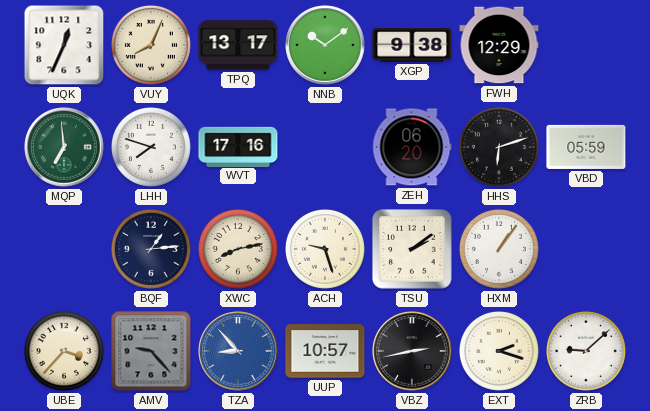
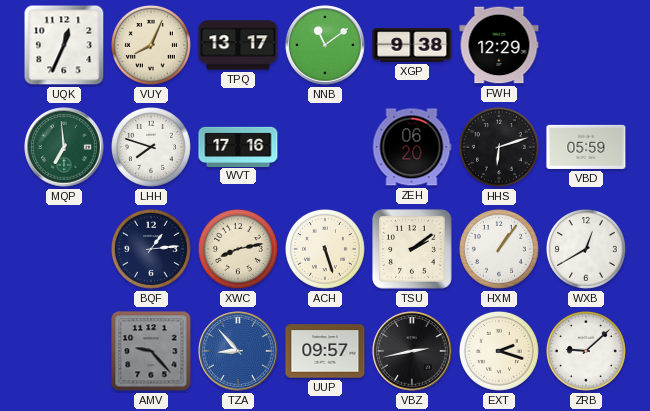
NNB: 10:09 -> 11:09
ACH: 9:27 -> 5:27
WXB: none -> 12:40
UBE: 3:37 -> none
UUP: 10:57 -> 09:57
